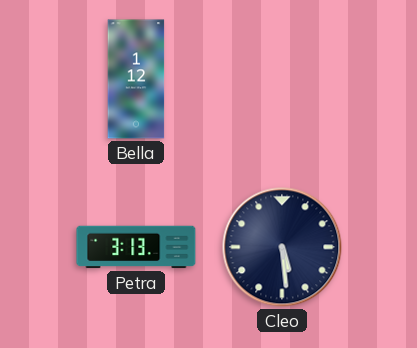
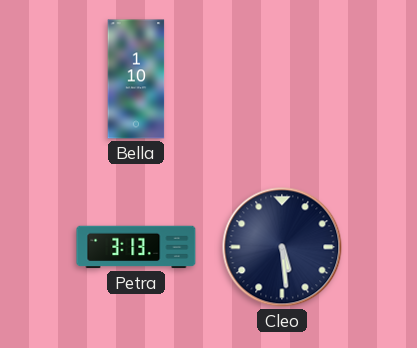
Bella: 1:12 -> 1:10
